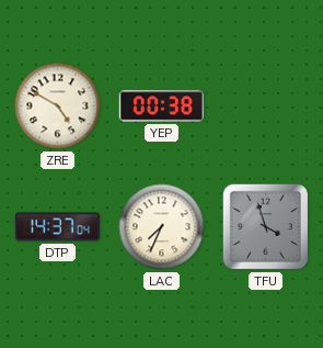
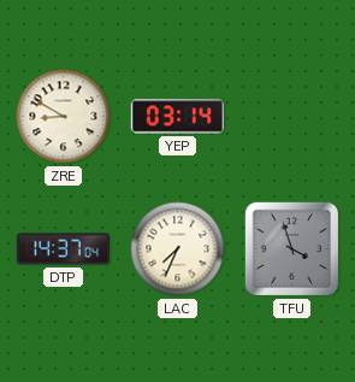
ZRE: 4:50 -> 8:50
YEP: 00:38 -> 03:14
